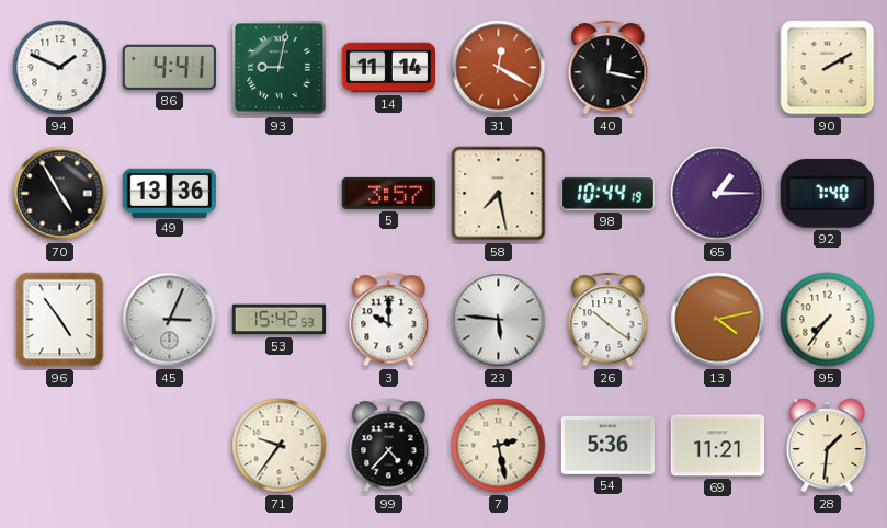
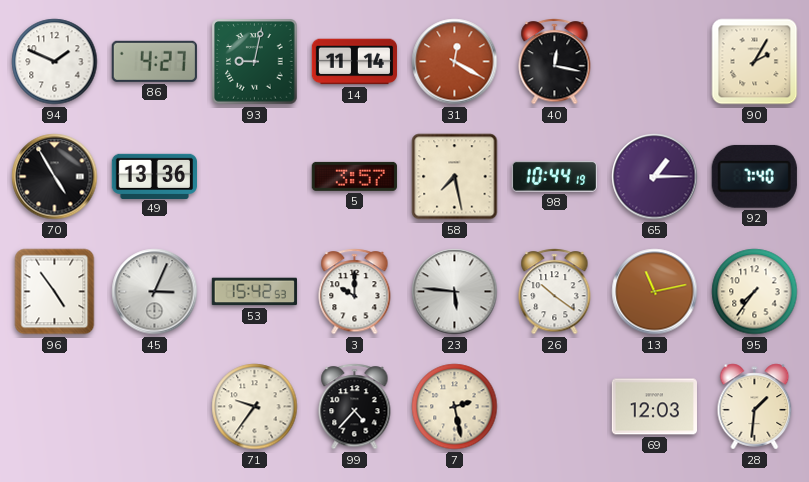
86: 4:41 -> 4:27
90: 2:10 -> 2:05
13: 4:13 -> 11:13
54: 5:36 -> none
69: 11:21 -> 12:03
